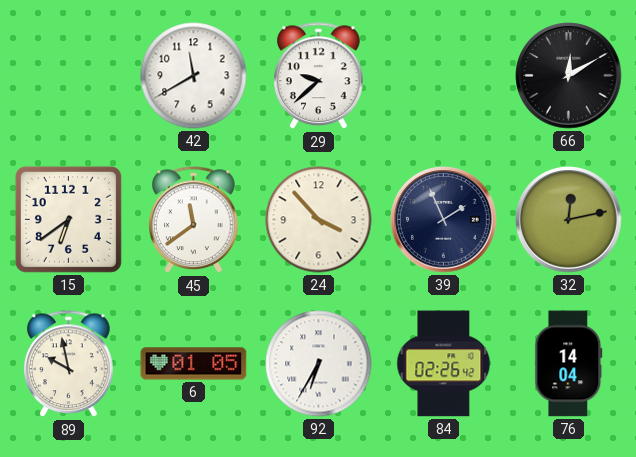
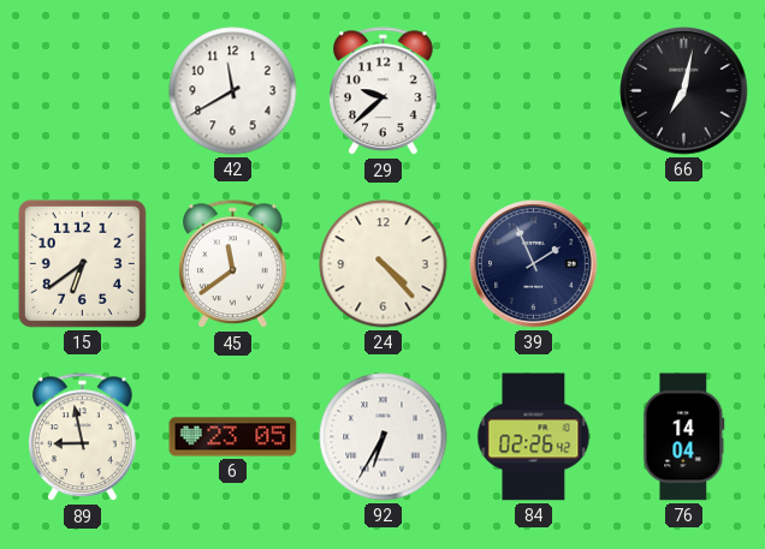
66: 12:10 -> 7:02
24: 3:53 -> 4:23
32: 12:13 -> none
89: 9:58 -> 8:58
6: 01:05 -> 23:05
